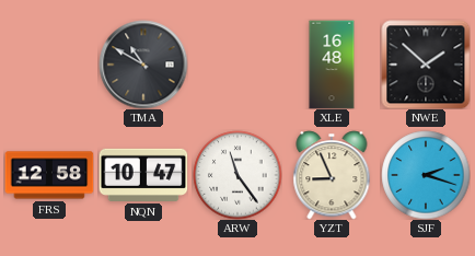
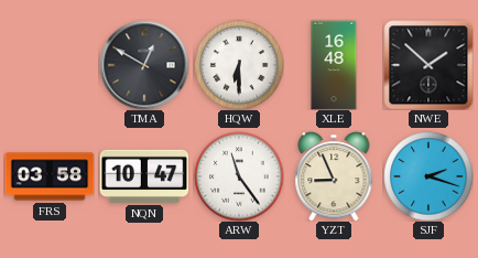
TMA: 10:50 -> 12:50
HQW: none -> 6:30
FRS: 12:58 -> 03:58
